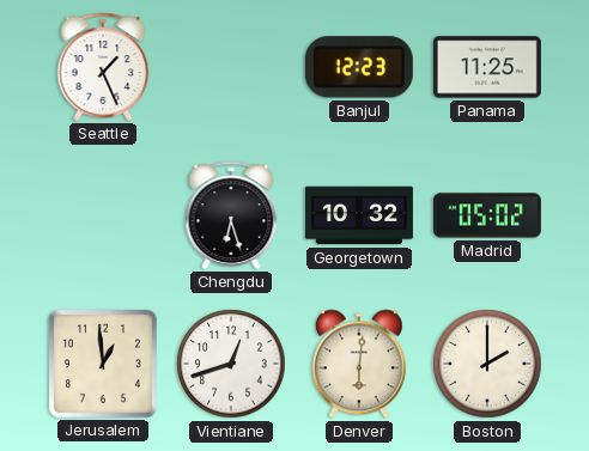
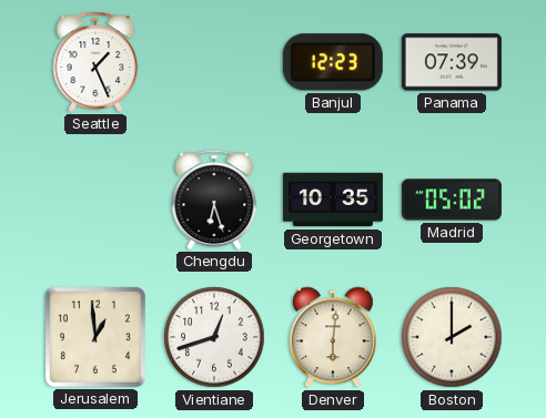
Panama: 11:25 -> 07:39
Georgetown: 10:32 -> 10:35
